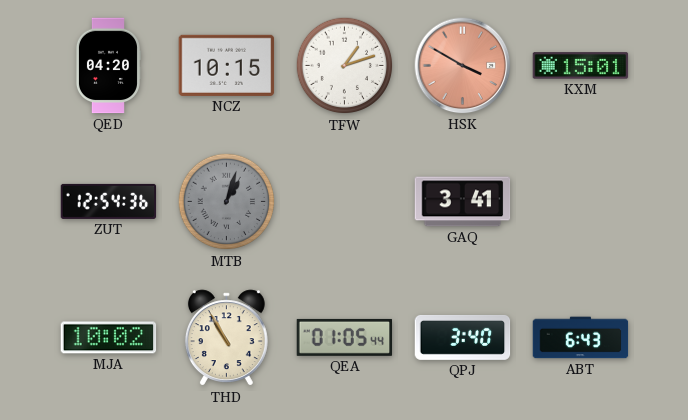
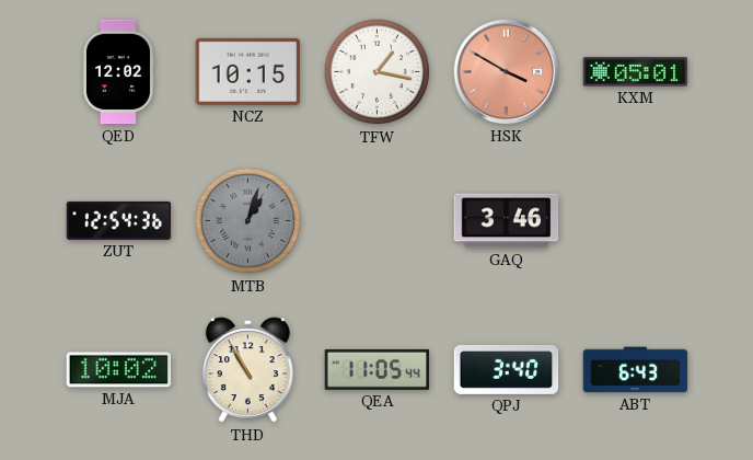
QED: 04:20 -> 12:02
TFW: 1:12 -> 1:17
KXM: 15:01 -> 05:01
GAQ: 3:41 -> 3:46
QEA: 01:05 -> 11:05
